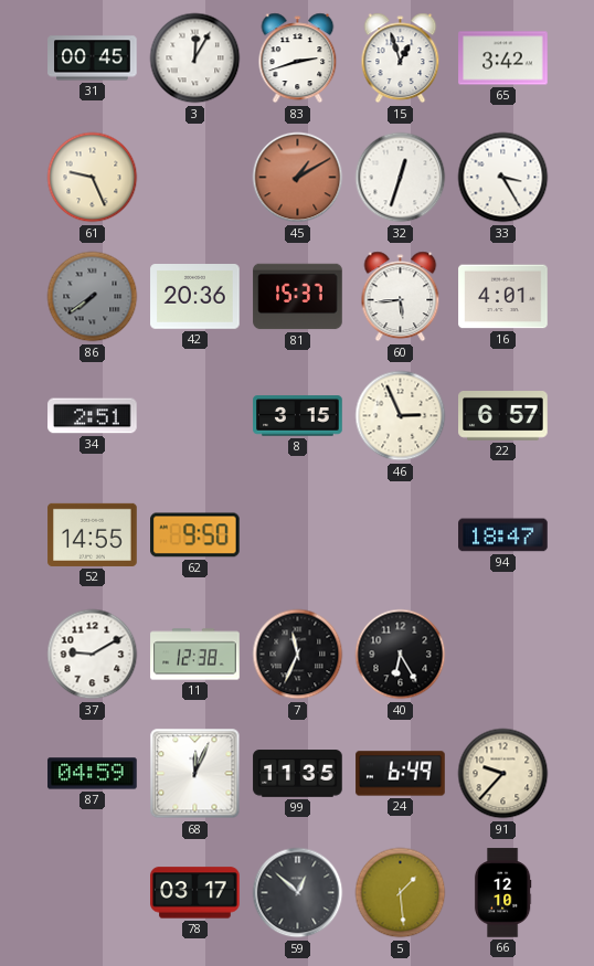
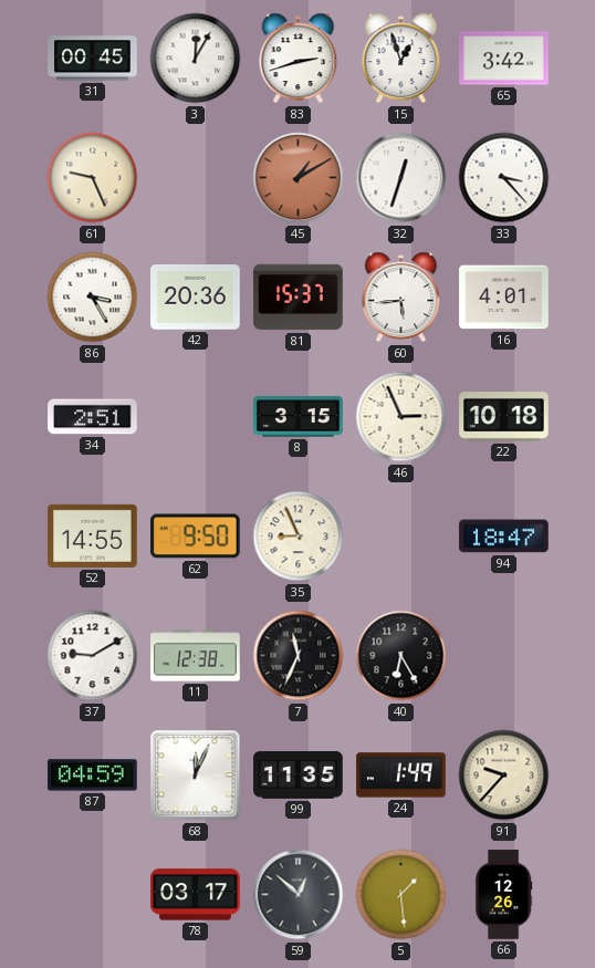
33: 3:25 -> 3:23
86: 7:39 -> 3:25
86 dial: grey -> white
22: 6:57 -> 10:18
35: none -> 8:56
24: 6:49 -> 1:49
66: 12:10 -> 12:26
